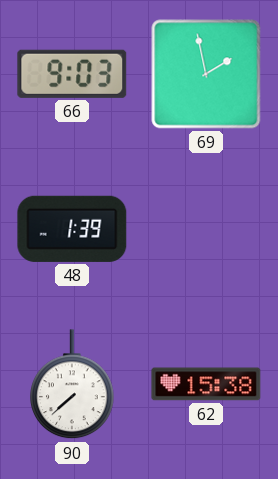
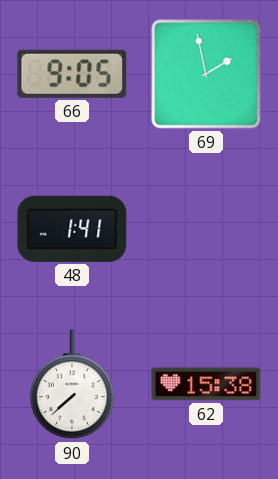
66: 9:03 -> 9:05
48: 1:39 -> 1:41
